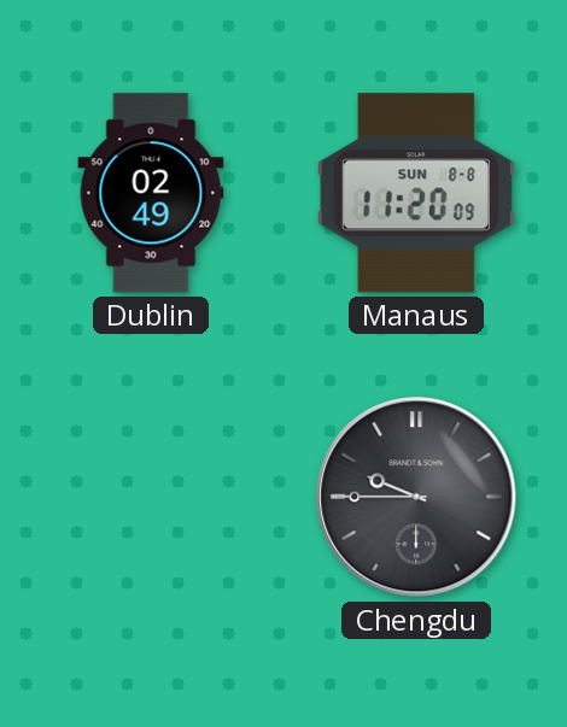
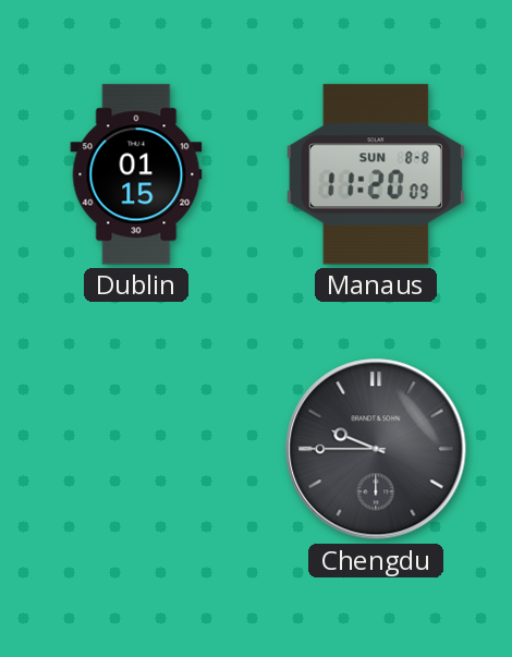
Dublin: 02:49 -> 01:15
